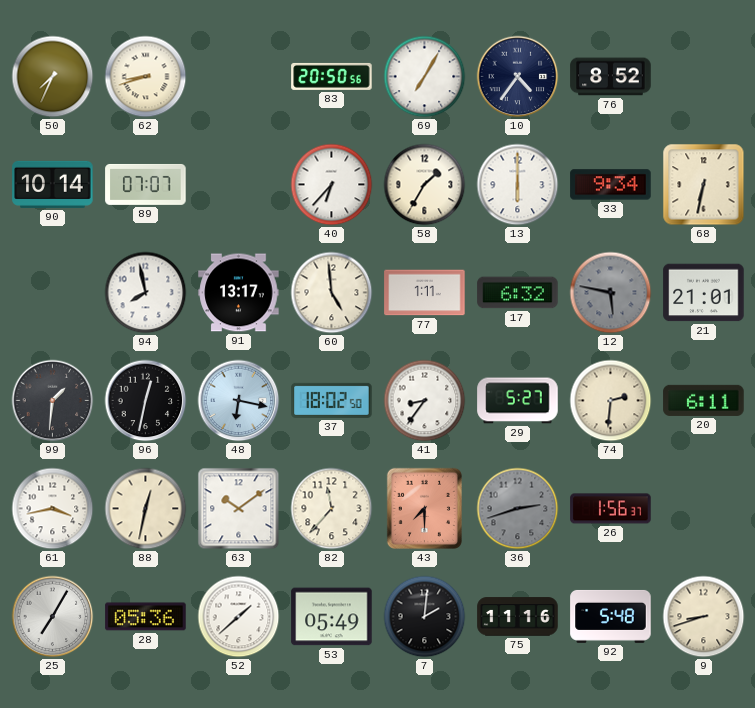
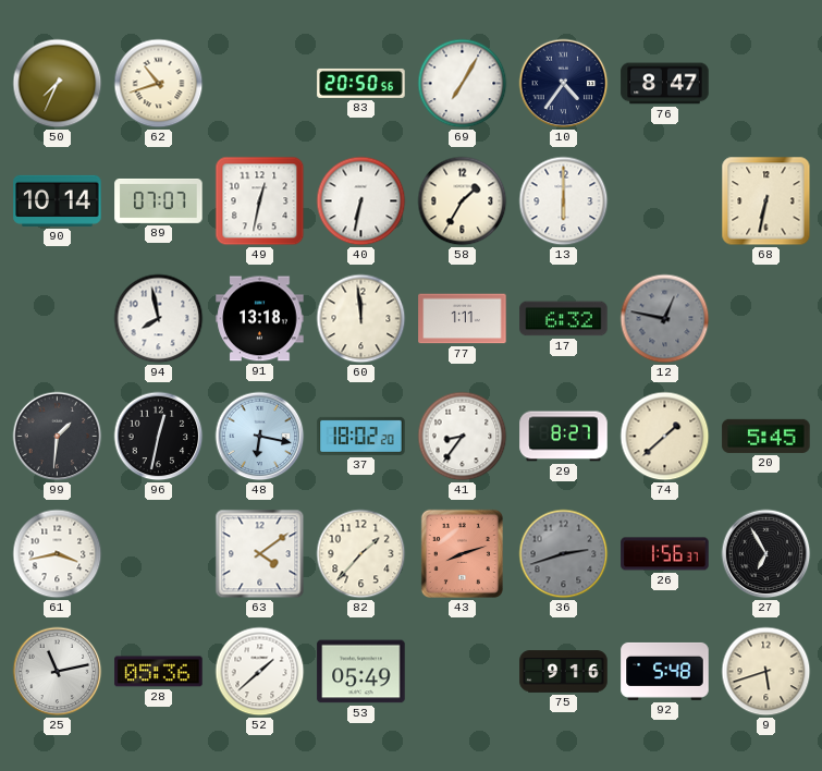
62: 8:42 -> 10:42
76: 8:52 -> 8:47
49: none -> 12:32
40: 6:37 -> 6:32
33: 9:34 -> none
91: 13:17 -> 13:18
60: 4:59 -> 11:59
12: 5:47 -> 12:47
21: 21:01 -> none
37: 18:02:50 -> 18:02:20
29: 5:27 -> 8:27
74: 2:31 -> 1:38
20: 6:11 -> 5:45
88: 12:32 -> none
63: 10:09 -> 4:09
82: 11:37 -> 1:37
43: 7:30 -> 8:12
27: none -> 6:55
25: 7:05 -> 11:13
7: 2:01 -> none
75: 11:16 -> 9:16
9: 8:42 -> 5:42
